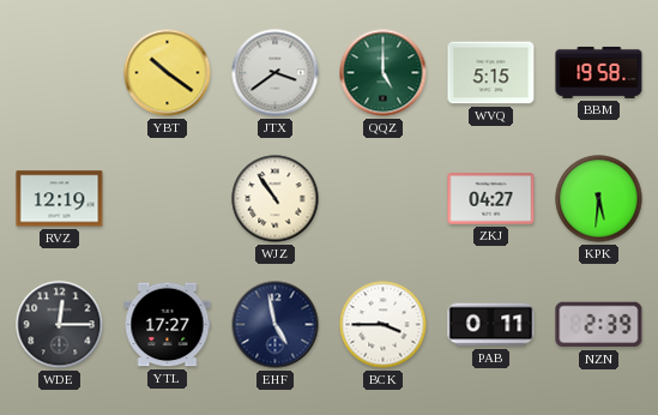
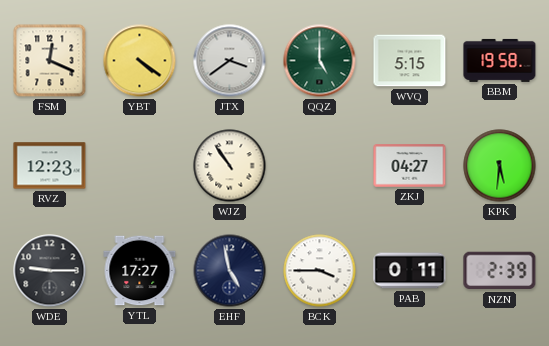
FSM: none -> 12:19
YBT: 10:21 -> 4:21
RVZ: 12:19 -> 12:23
WDE: 12:15 -> 9:15
